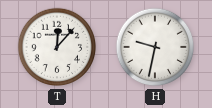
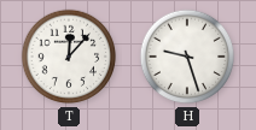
H: 9:32 -> 9:27
